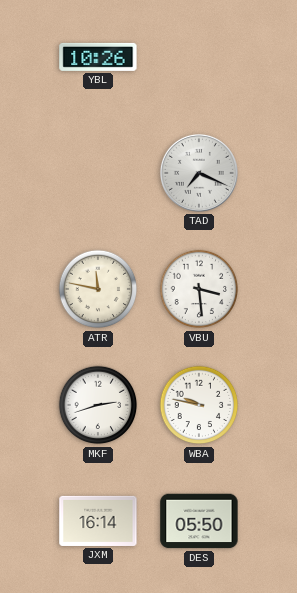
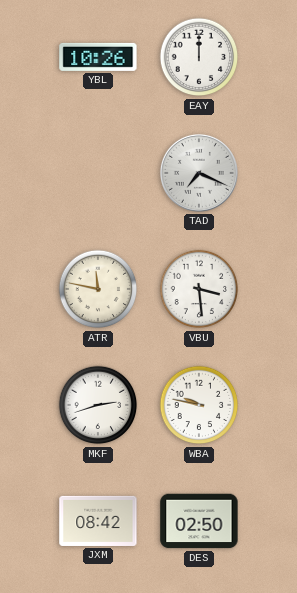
EAY: none -> 12:00
JXM: 16:14 -> 08:42
DES: 05:50 -> 02:50
